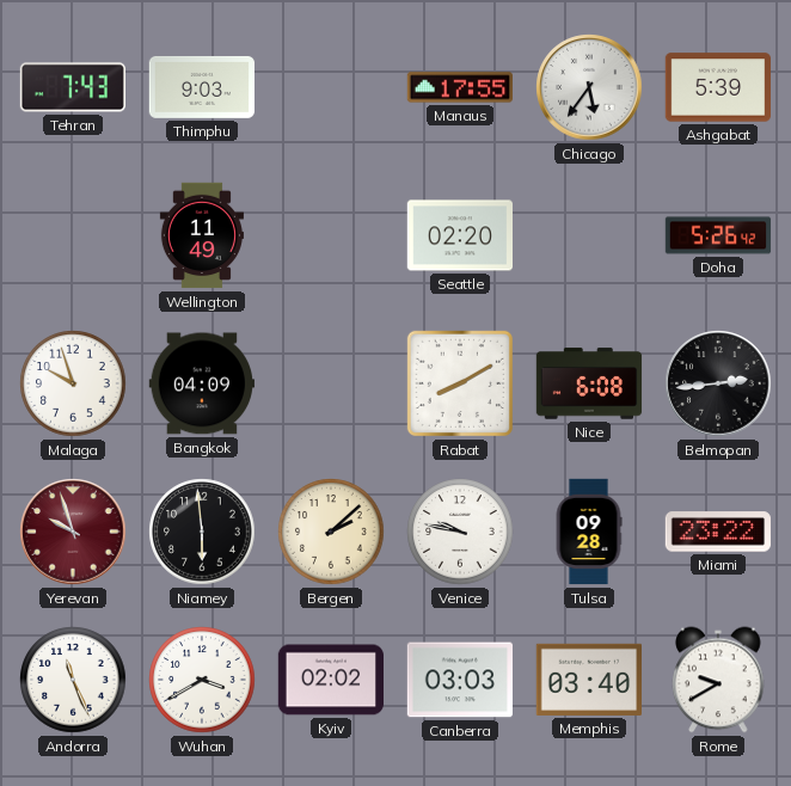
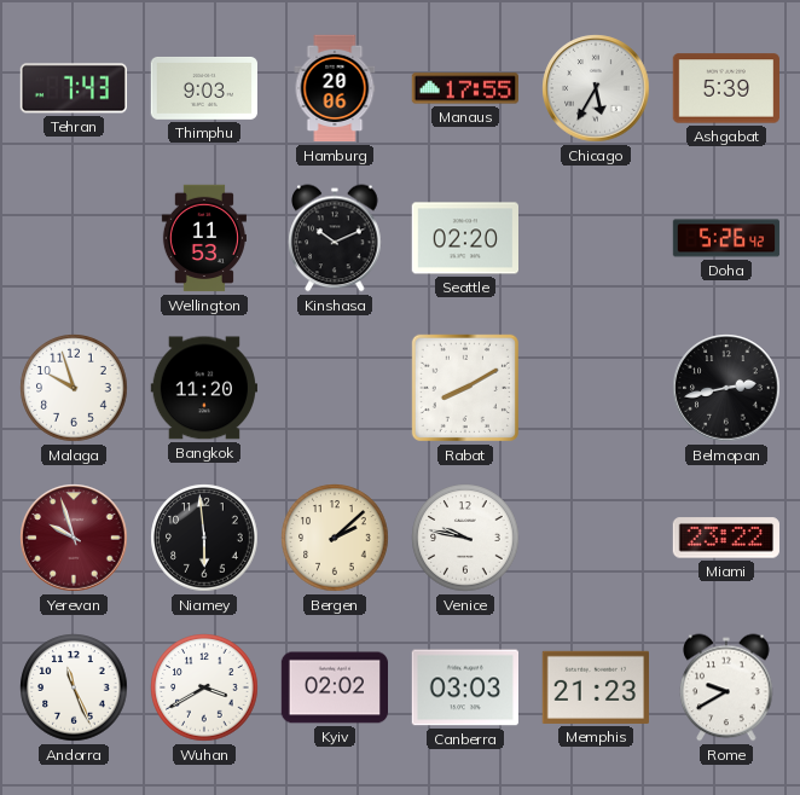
Hamburg: none -> 20:06
Chicago: 5:36 -> 5:35
Wellington: 11:49 -> 11:53
Kinshasa: none -> 10:11
Bangkok: 04:09 -> 11:20
Nice: 6:08 -> none
Belmopan: 2:44 -> 2:43
Tulsa: 09:28 -> none
Memphis: 03:40 -> 21:23
